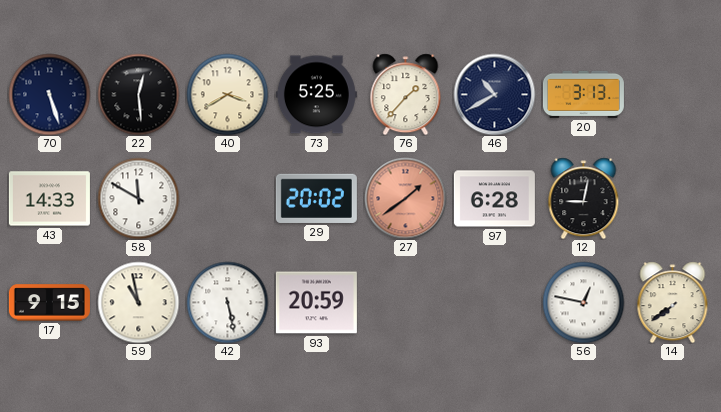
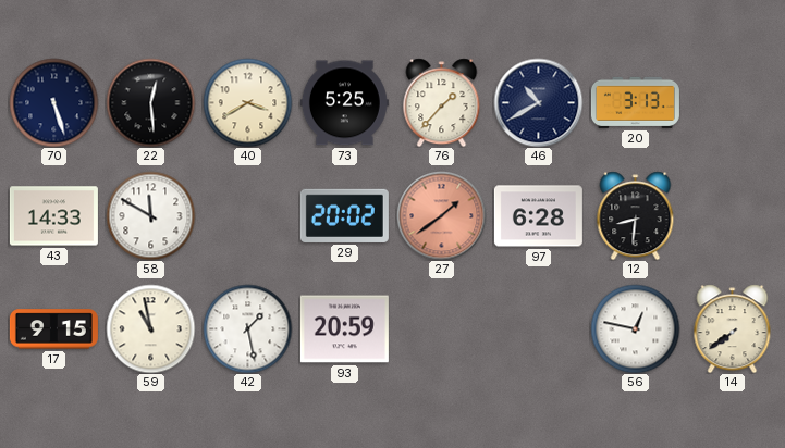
12: 9:02 -> 8:31
42: 5:28 -> 1:28
